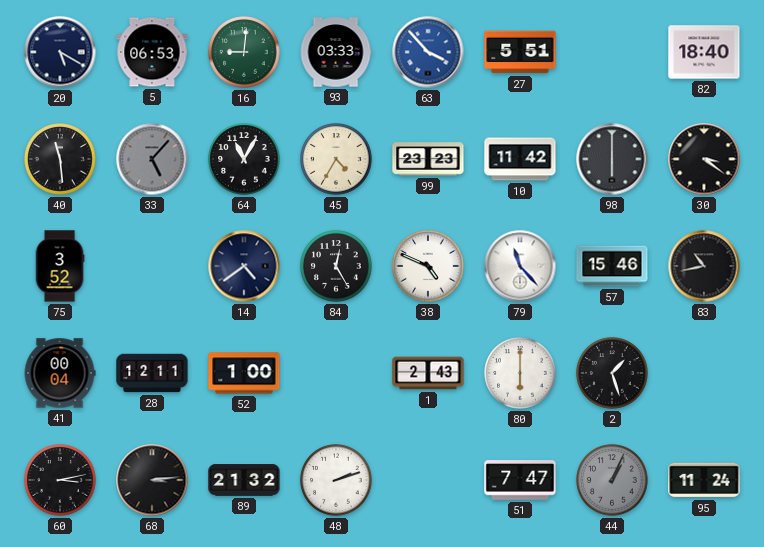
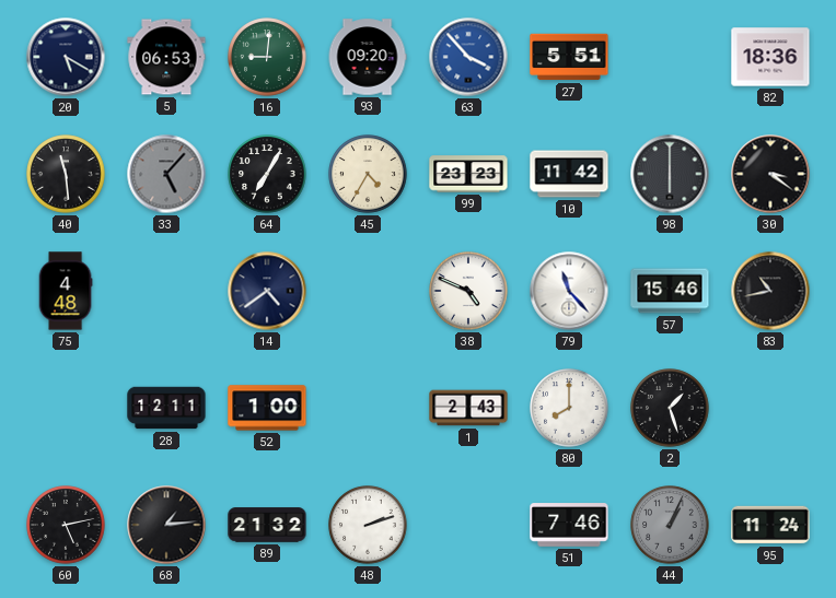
93: 03:33 -> 09:20
82: 18:40 -> 18:36
64: 11:05 -> 7:05
75: 3:52 -> 4:48
84: 12:25 -> none
41: 00:04 -> none
80: 6:00 -> 8:00
60: 3:13 -> 5:13
68: 3:14 -> 1:14
51: 7:47 -> 7:46
